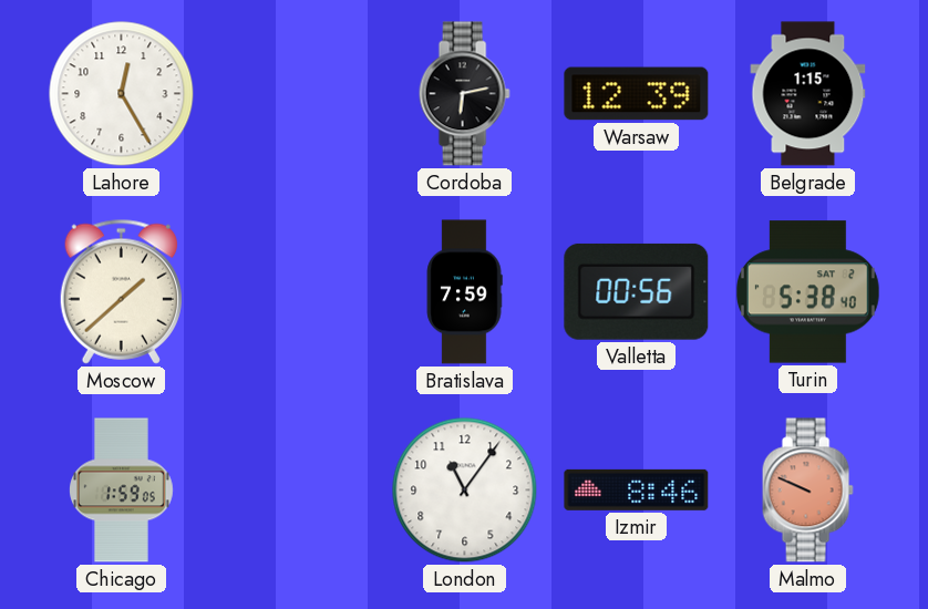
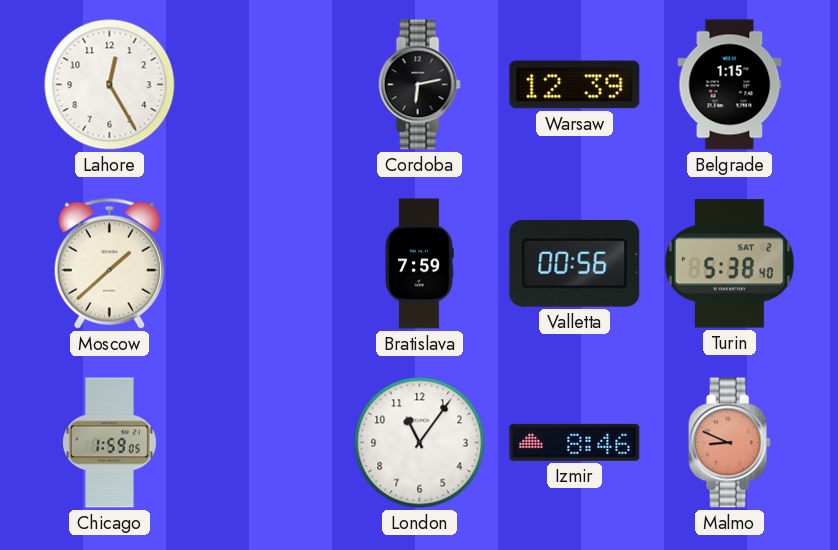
Malmo: 9:49 -> 8:49
